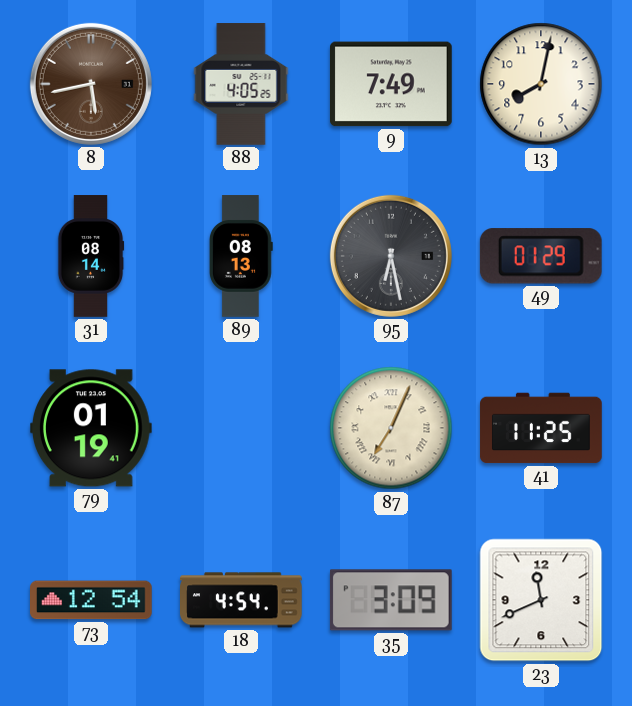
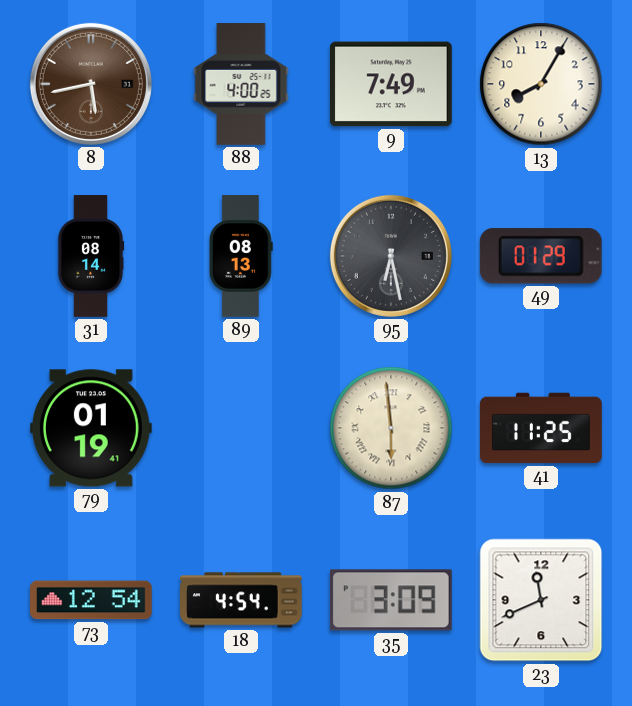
88: 4:05 -> 4:00
13: 8:02 -> 8:05
87: 7:04 -> 5:59
